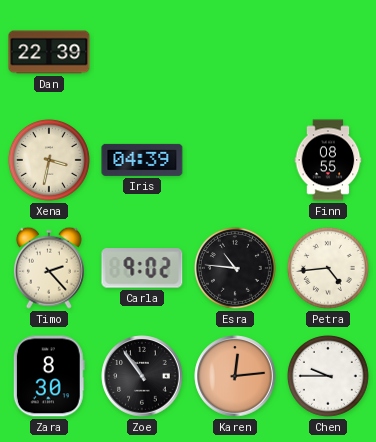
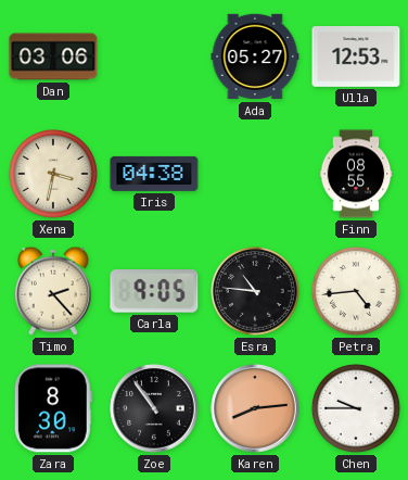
Dan: 22:39 -> 03:06
Ada: none -> 05:27
Ulla: none -> 12:53
Iris: 04:39 -> 04:38
Carla: 9:02 -> 9:05
Karen: 12:14 -> 8:14
